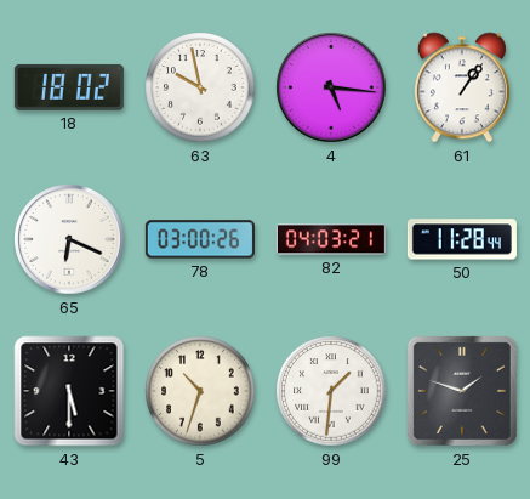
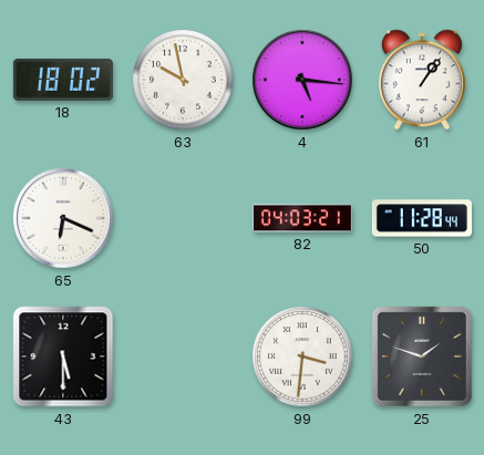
78: 03:00 -> none
5: 10:33 -> none
99: 1:31 -> 3:31
